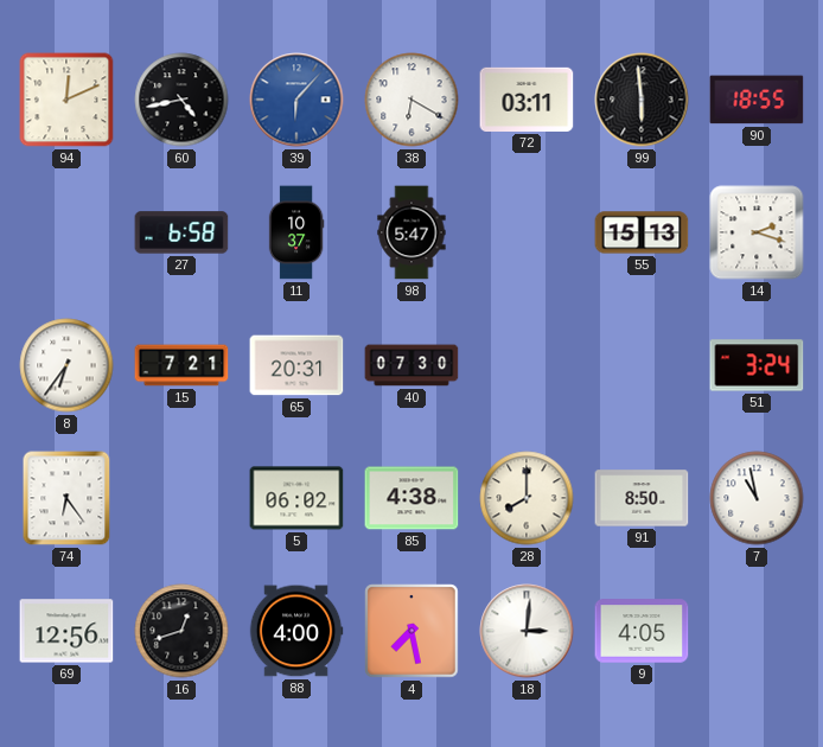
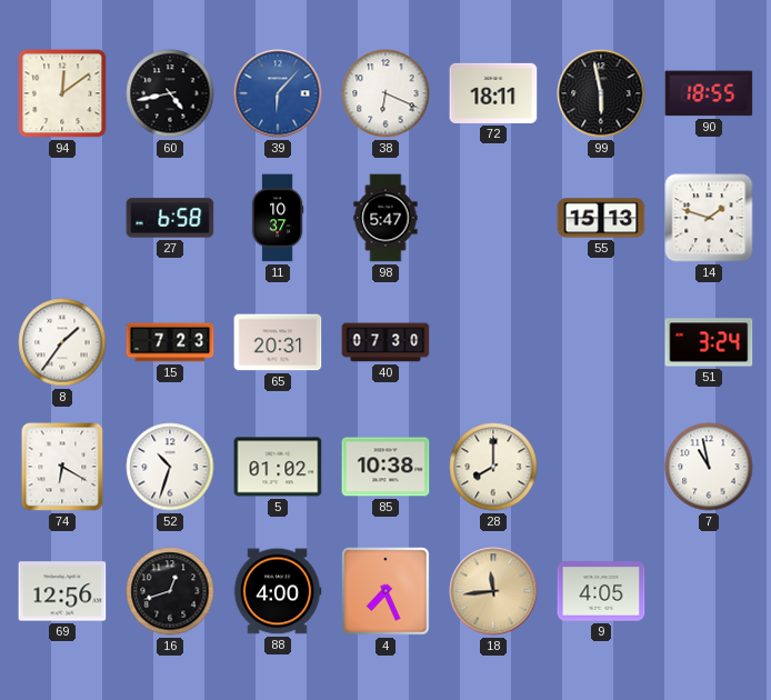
94: 12:11 -> 12:09
38: 6:20 -> 6:19
72: 03:11 -> 18:11
99: 5:59 -> 5:58
14: 2:18 -> 1:48
8: 6:36 -> 1:36
15: 7:21 -> 7:23
74: 6:24 -> 6:20
52: none -> 10:33
5: 06:02 -> 01:02
85: 4:38 -> 10:38
91: 8:50 -> none
4: 7:28 -> 7:26
18: 3:01 -> 11:44
18 dial: white -> champagne
